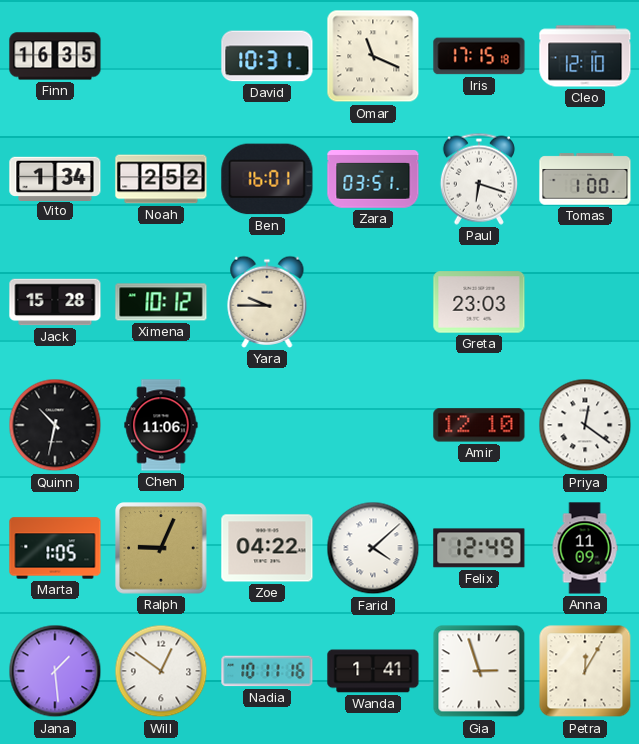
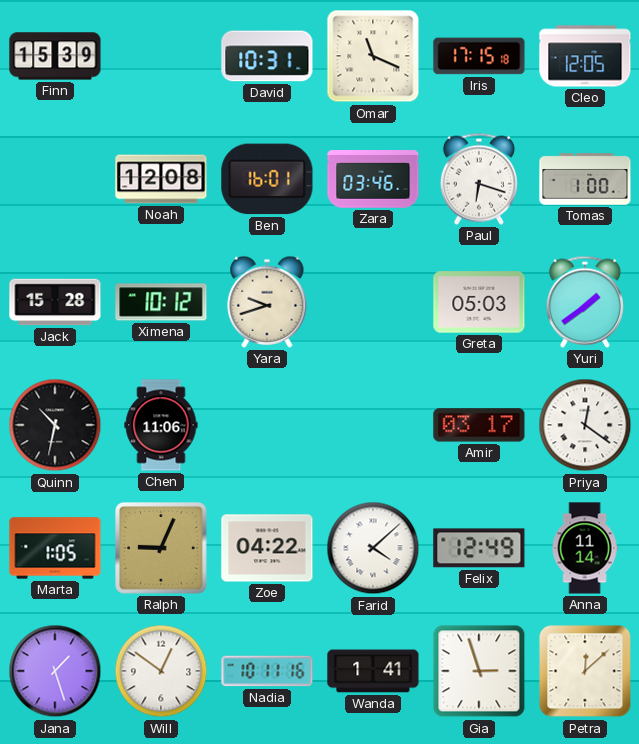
Finn: 16:35 -> 15:39
Cleo: 12:10 -> 12:05
Vito: 1:34 -> none
Noah: 2:52 -> 12:08
Zara: 03:51 -> 03:46
Yara: 9:45 -> 9:42
Greta: 23:03 -> 05:03
Yuri: none -> 1:39
Amir: 12:10 -> 03:17
Anna: 11:09 -> 11:14
Jana: 1:29 -> 1:27
Petra: 12:05 -> 12:08
